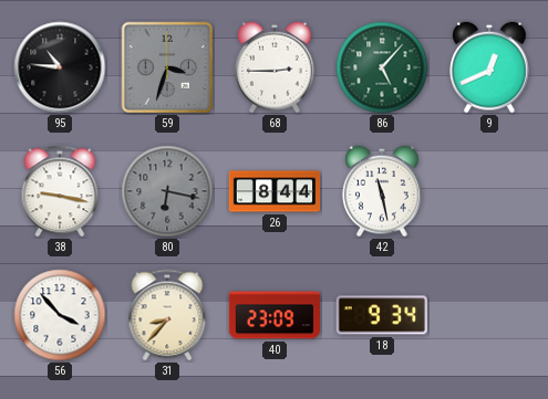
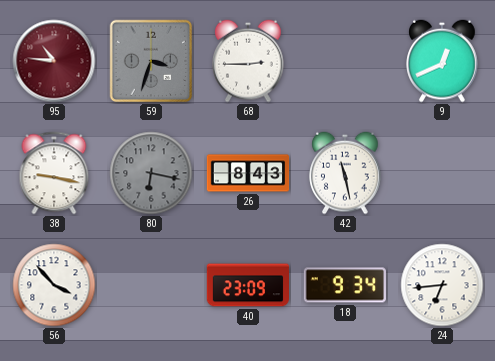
95 dial: black -> burgundy
86: 5:07 -> none
26: 8:44 -> 8:43
31: 8:37 -> none
24: none -> 6:44
